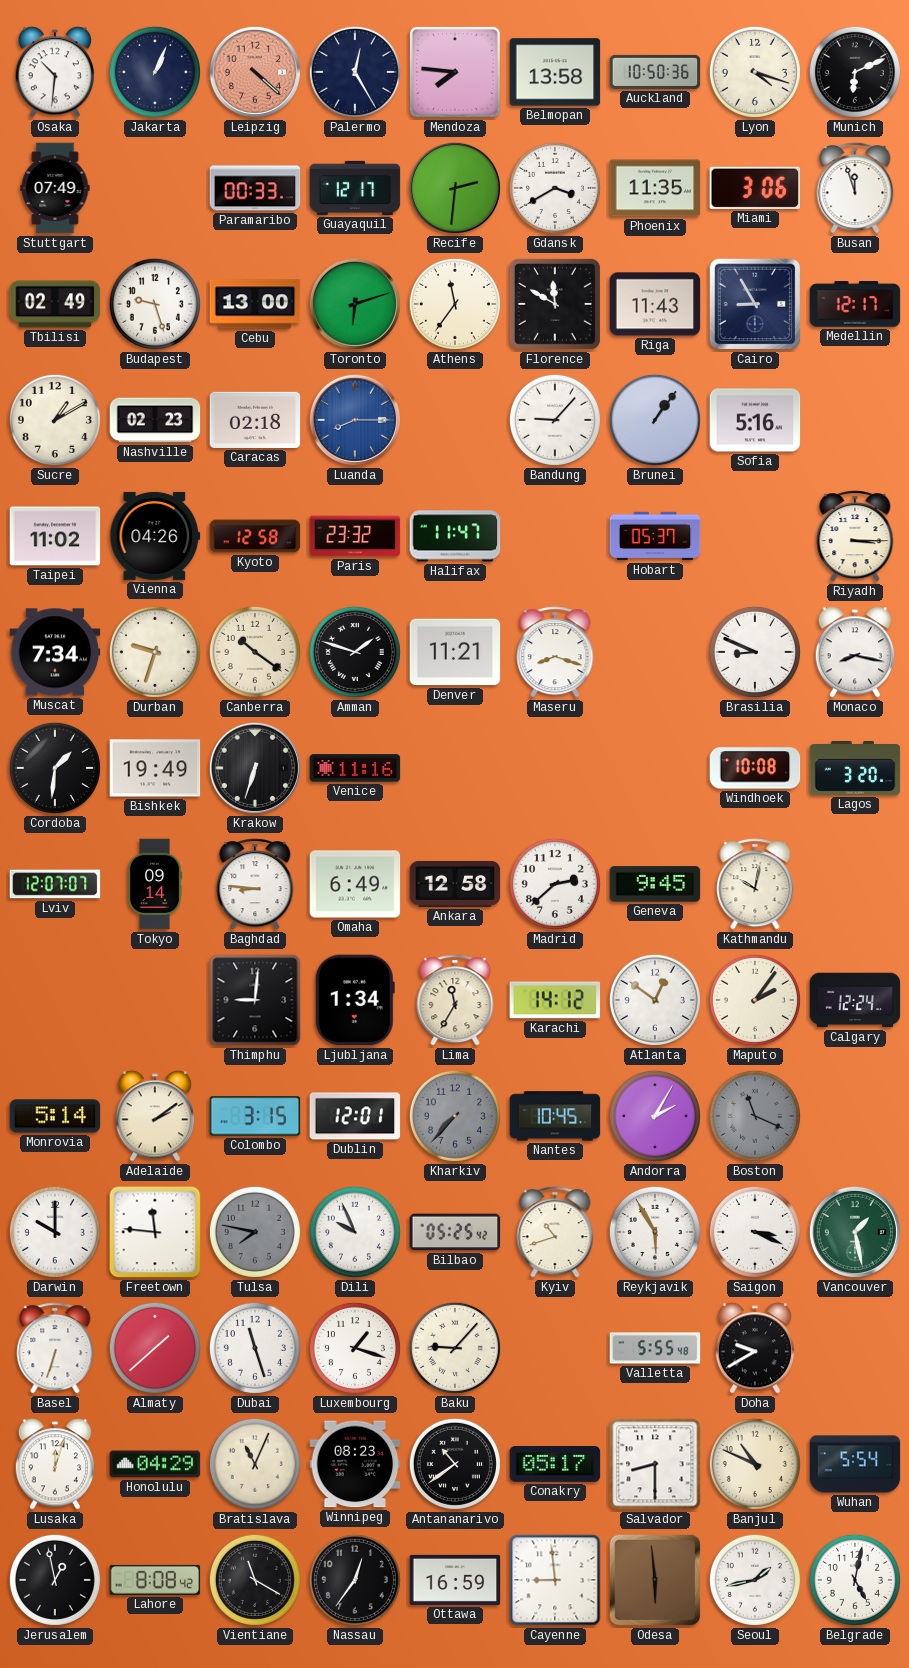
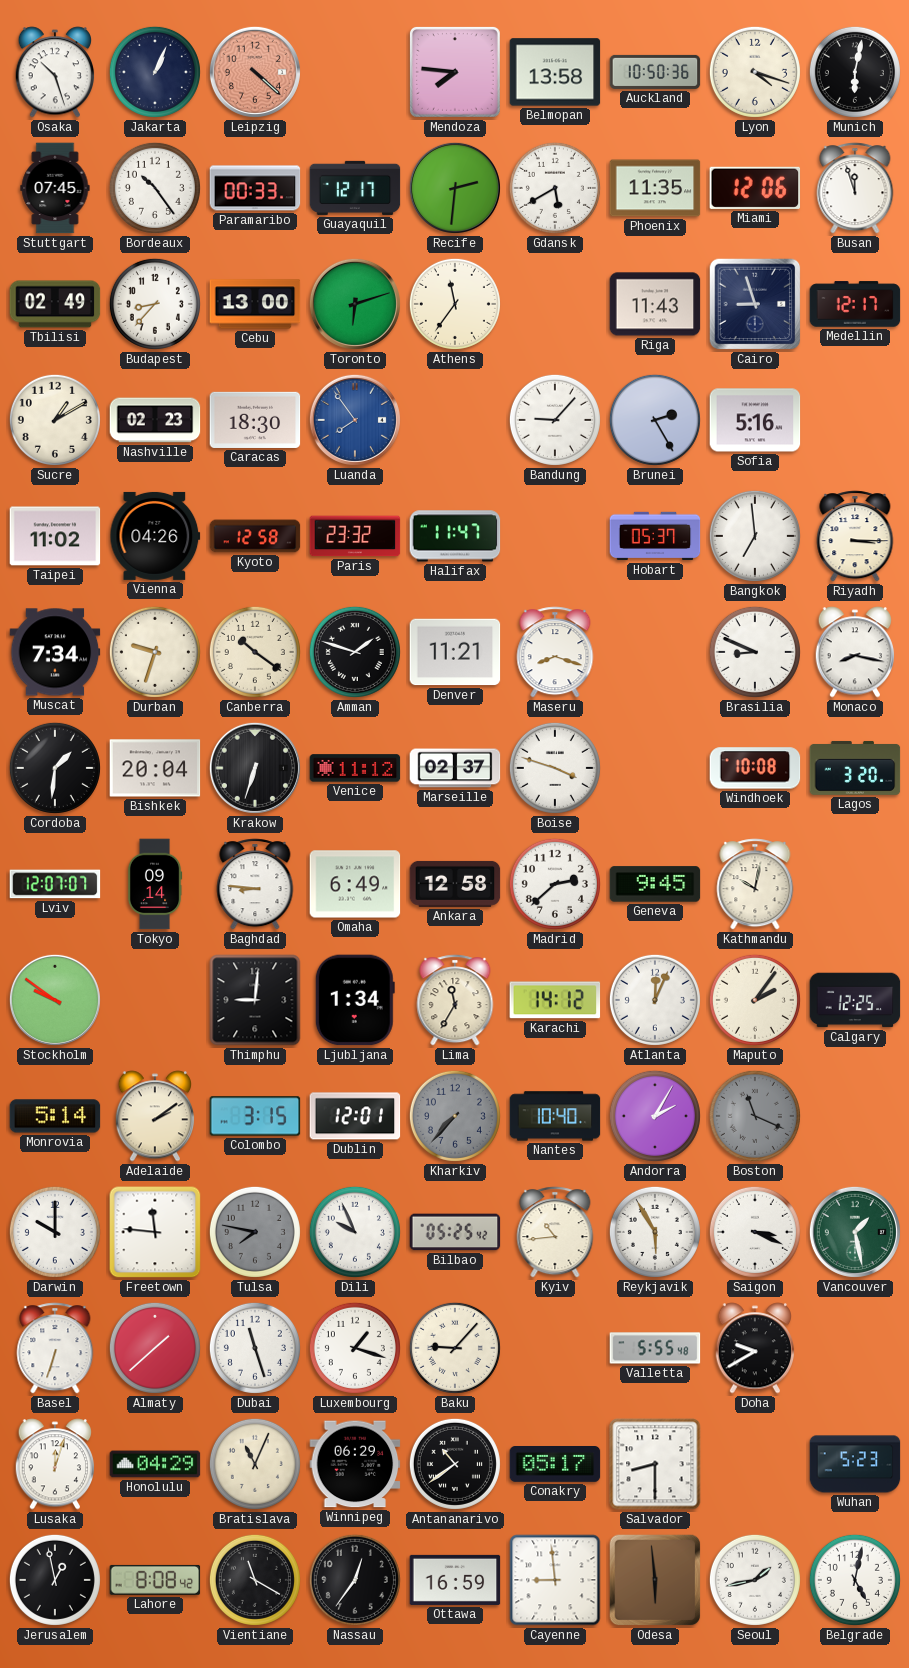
Osaka: 10:31 -> 10:27
Palermo: 12:25 -> none
Munich: 6:11 -> 6:02
Stuttgart: 07:49 -> 07:45
Bordeaux: none -> 10:24
Gdansk: 3:40 -> 5:40
Miami: 3:06 -> 12:06
Budapest: 9:27 -> 8:37
Florence: 11:50 -> none
Cairo: 8:55 -> 8:57
Caracas: 02:18 -> 18:30
Luanda: 8:15 -> 7:54
Brunei: 1:06 -> 2:25
Bangkok: none -> 6:59
Bishkek: 19:49 -> 20:04
Venice: 11:16 -> 11:12
Marseille: none -> 02:37
Boise: none -> 3:48
Stockholm: none -> 9:51
Atlanta: 12:51 -> 12:04
Calgary: 12:24 -> 12:25
Nantes: 10:45 -> 10:40
Kyiv: 10:42 -> 10:44
Winnipeg: 08:23 -> 06:29
Banjul: 10:49 -> none
Wuhan: 5:54 -> 5:23
